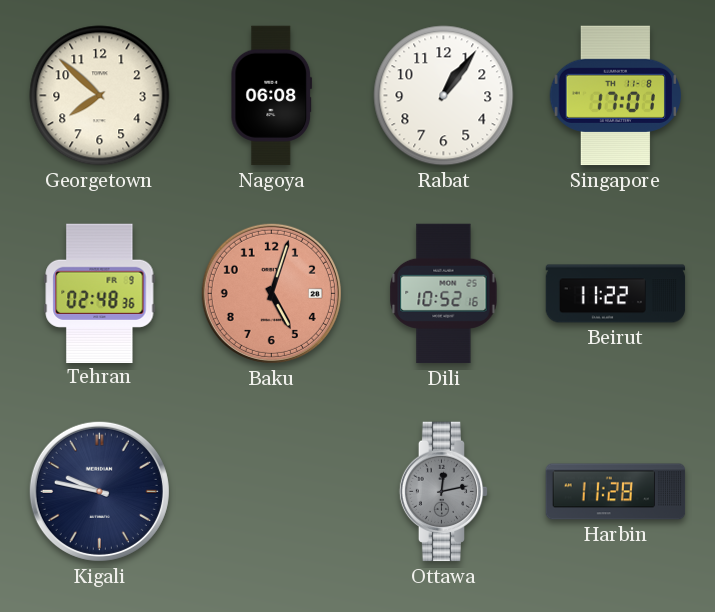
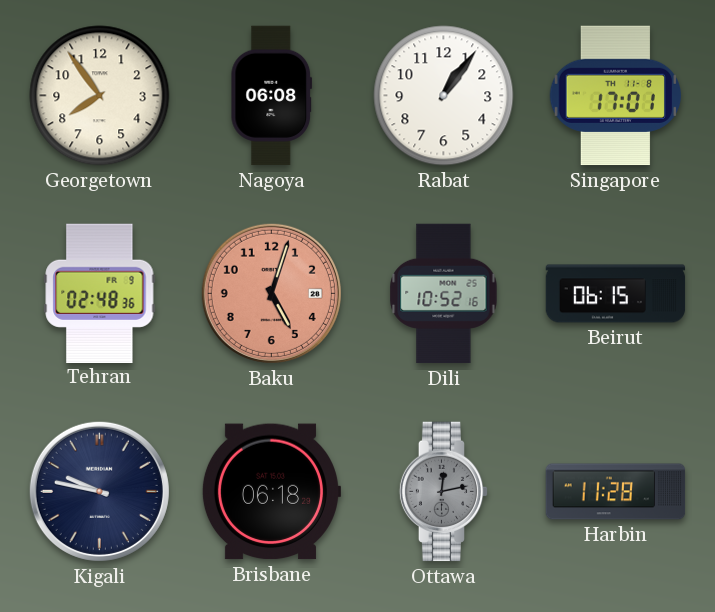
Georgetown: 7:52 -> 7:54
Beirut: 11:22 -> 06:15
Brisbane: none -> 06:18
